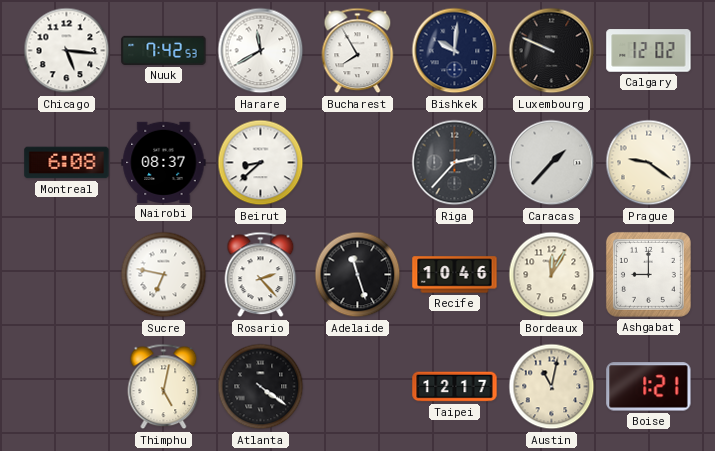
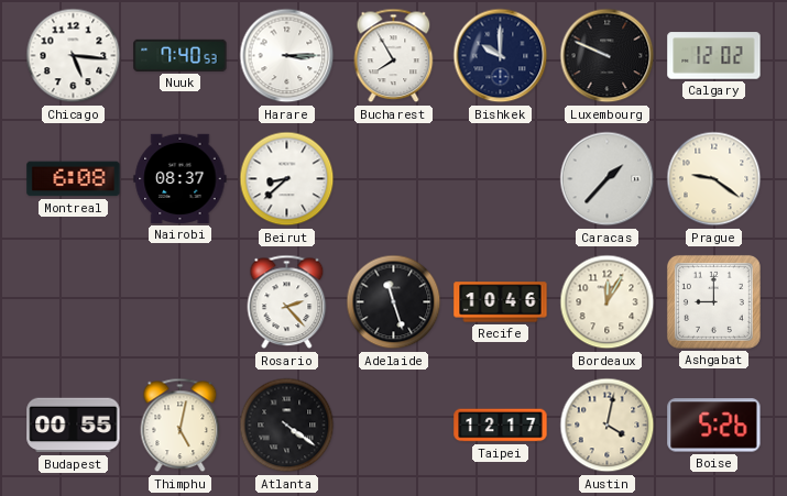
Nuuk: 7:42 -> 7:40
Harare: 11:40 -> 3:15
Bishkek: 10:01 -> 10:00
Riga: 2:37 -> none
Sucre: 6:47 -> none
Budapest: none -> 00:55
Austin: 11:02 -> 4:02
Boise: 1:21 -> 5:26
